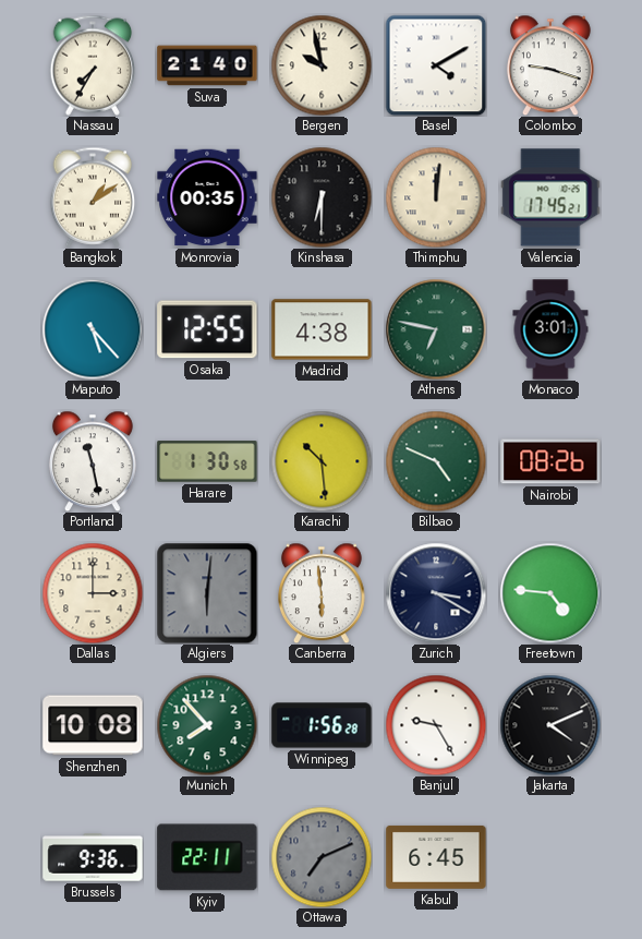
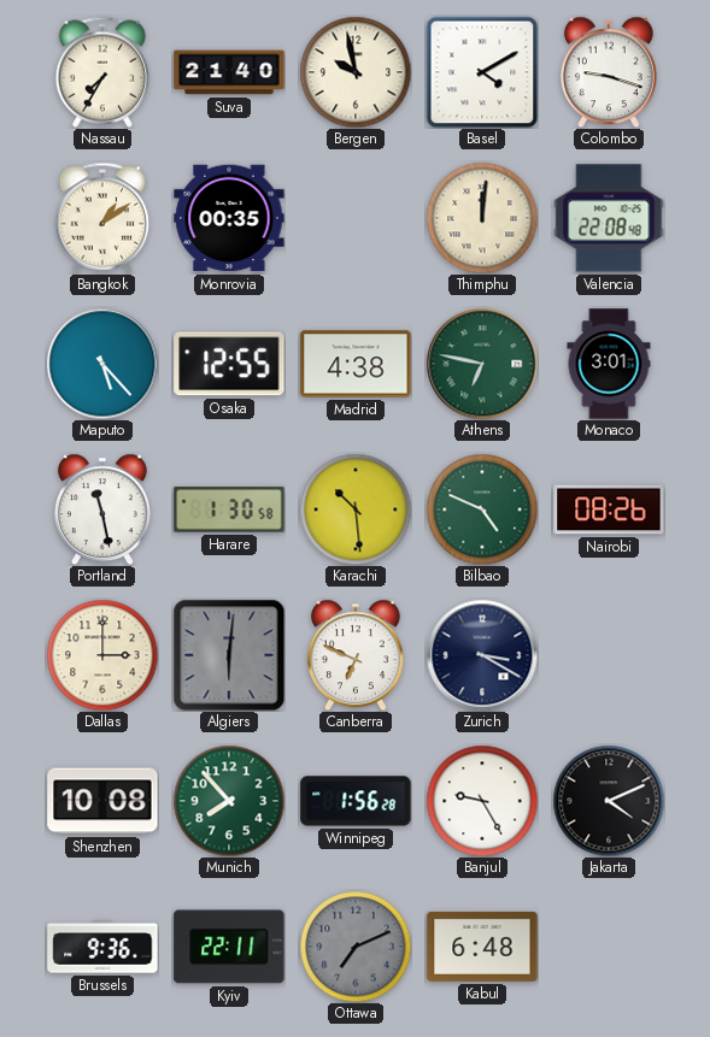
Kinshasa: 6:30 -> none
Valencia: 17:45 -> 22:08
Canberra: 5:59 -> 6:49
Freetown: 4:46 -> none
Kabul: 6:45 -> 6:48
